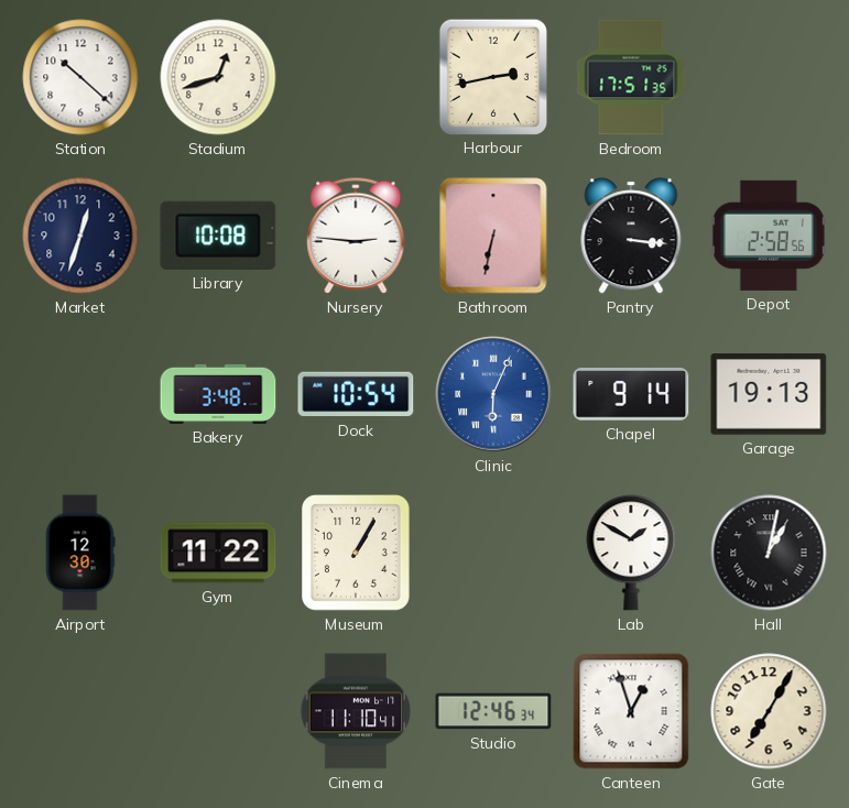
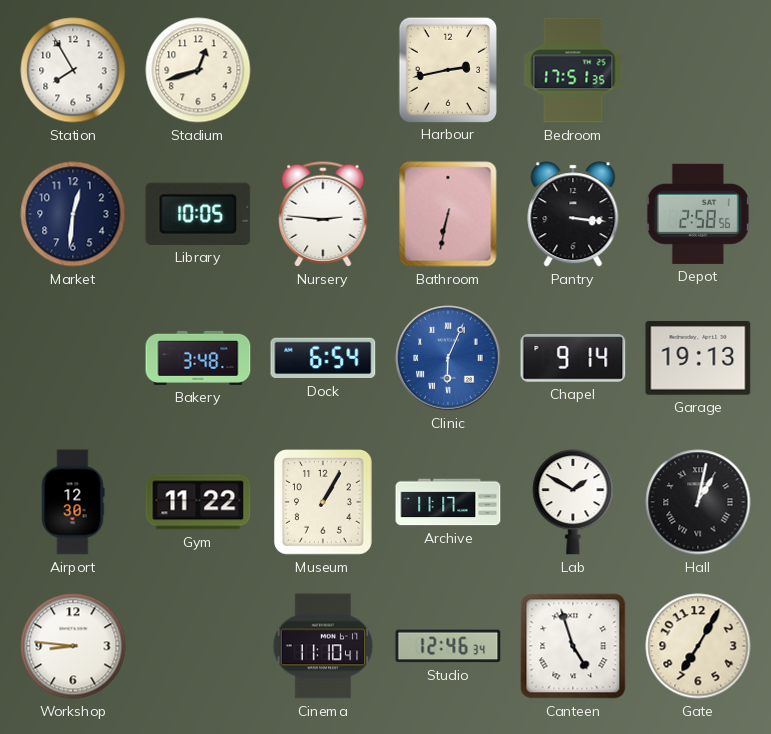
Station: 10:22 -> 7:55
Market: 12:33 -> 12:31
Library: 10:08 -> 10:05
Dock: 10:54 -> 6:54
Archive: none -> 11:17
Workshop: none -> 8:46
Canteen: 12:57 -> 4:57
